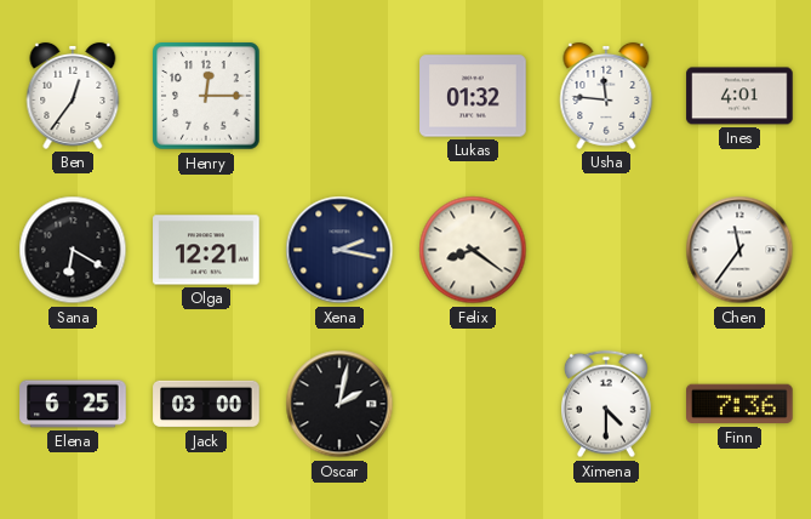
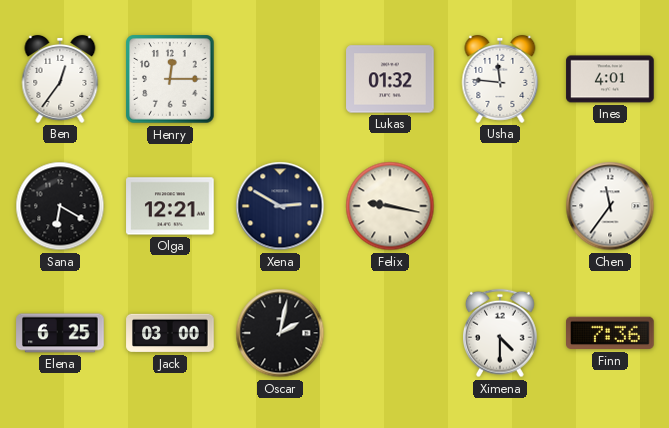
Xena: 2:17 -> 2:50
Felix: 8:21 -> 9:17
